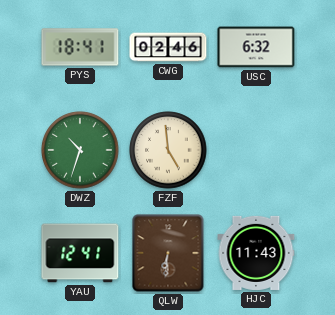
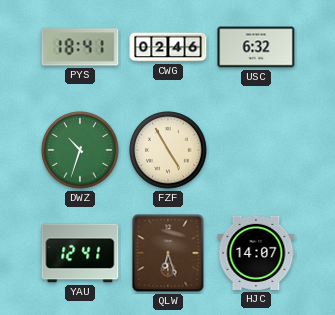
FZF: 4:59 -> 4:55
QLW: 6:31 -> 6:27
HJC: 11:43 -> 14:07
